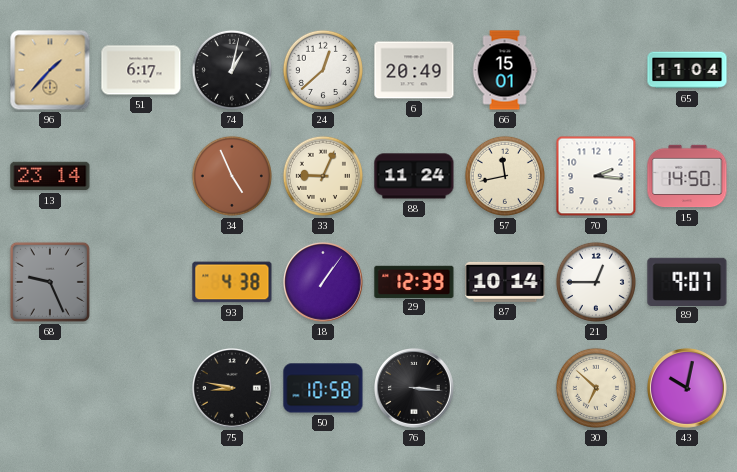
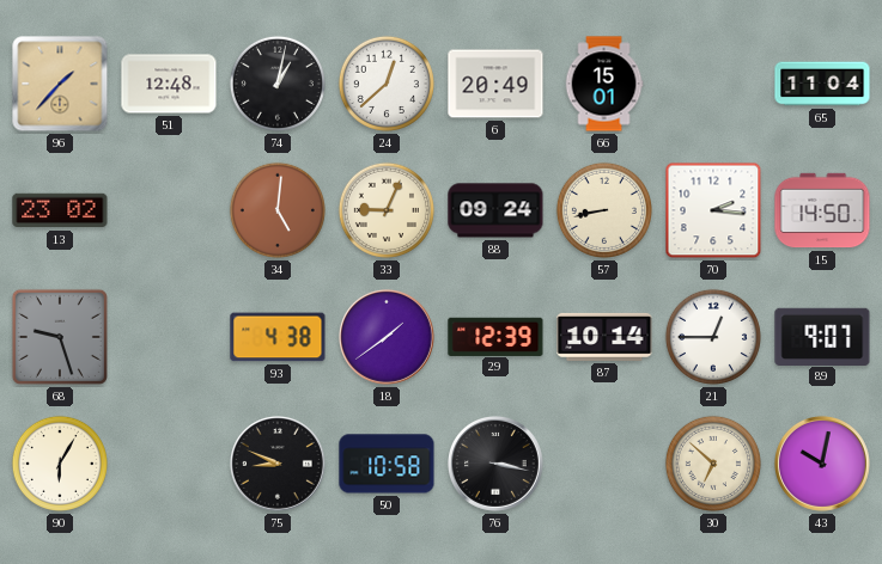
51: 6:17 -> 12:48
13: 23:14 -> 23:02
34: 4:56 -> 5:01
88: 11:24 -> 09:24
57: 11:43 -> 8:43
68: 9:26 -> 9:27
18: 1:06 -> 1:39
90: none -> 6:05
75: 8:47 -> 8:49
76: 3:16 -> 3:17
